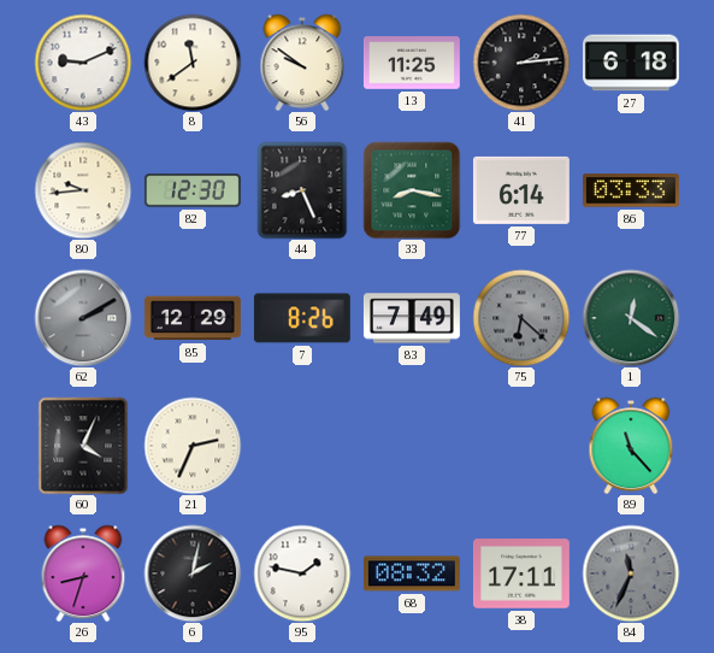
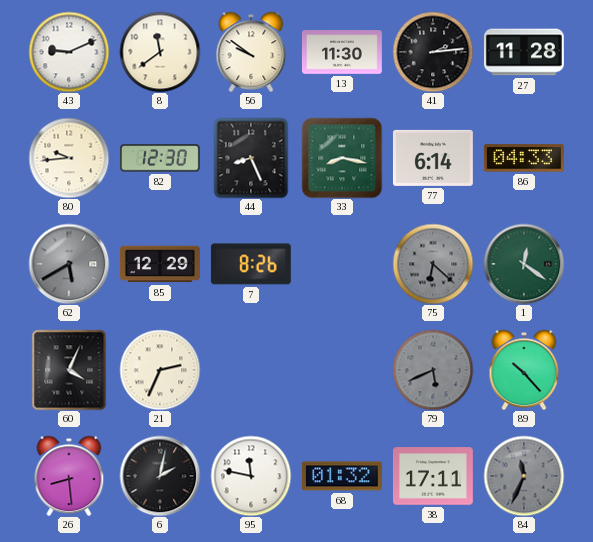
13: 11:25 -> 11:30
27: 6:18 -> 11:28
86: 03:33 -> 04:33
62: 2:10 -> 5:40
83: 7:49 -> none
79: none -> 5:41
89: 11:23 -> 10:23
26: 8:33 -> 8:29
95: 1:47 -> 11:47
68: 08:32 -> 01:32
